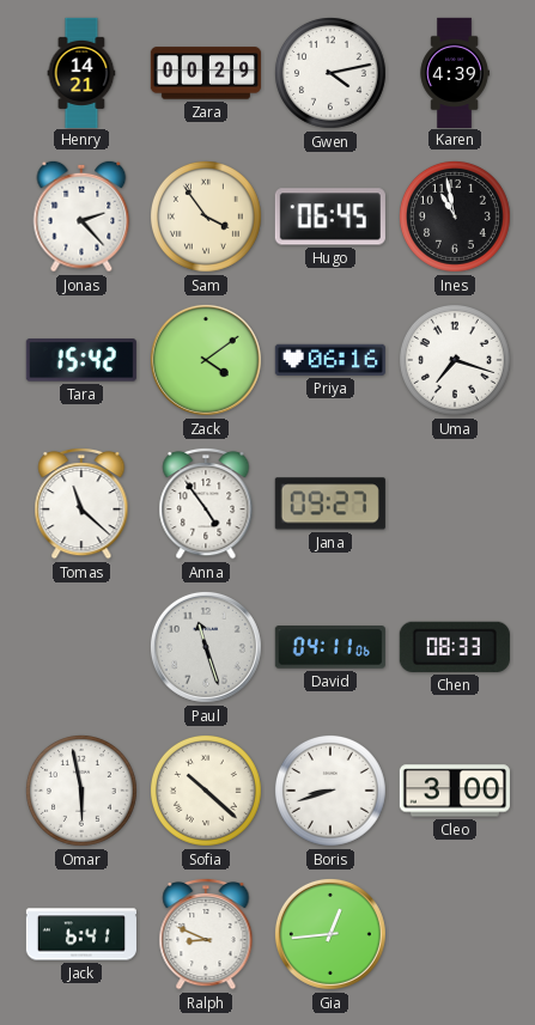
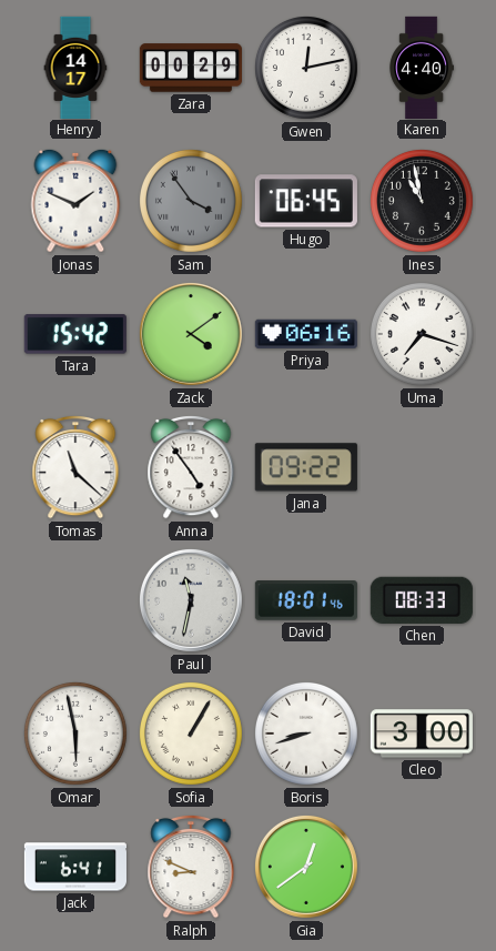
Henry: 14:21 -> 14:17
Gwen: 4:13 -> 12:13
Karen: 4:39 -> 4:40
Jonas: 2:23 -> 1:49
Sam dial: cream -> grey
Jana: 09:27 -> 09:22
Paul: 11:27 -> 11:32
David: 04:11 -> 18:01
Sofia: 10:22 -> 1:05
Gia: 12:44 -> 12:39
